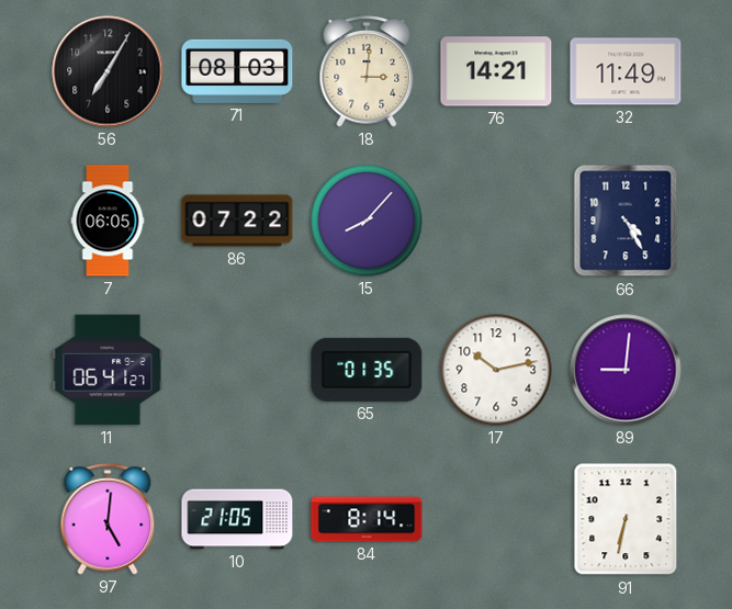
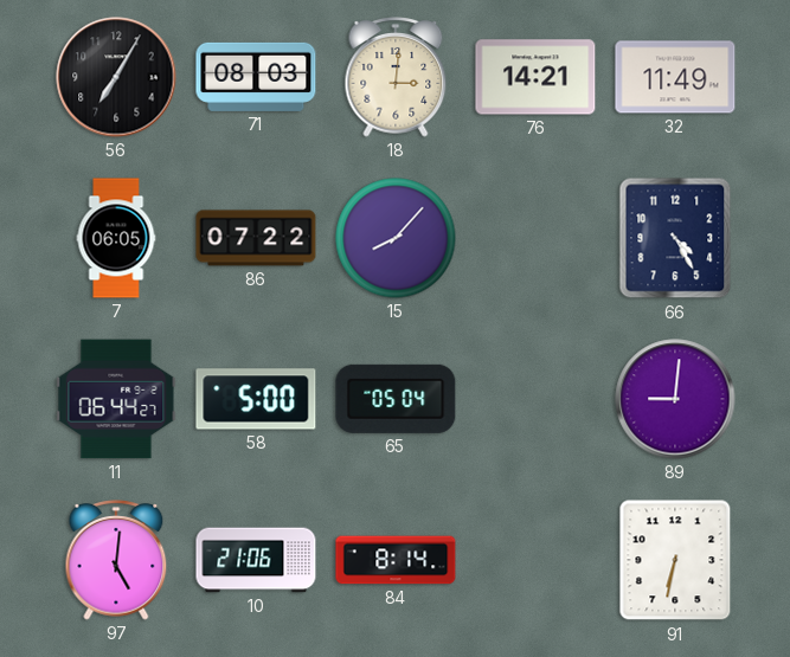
11: 06:41 -> 06:44
58: none -> 5:00
65: 01:35 -> 05:04
17: 10:13 -> none
10: 21:05 -> 21:06
